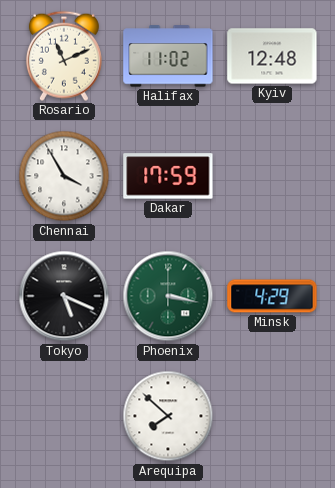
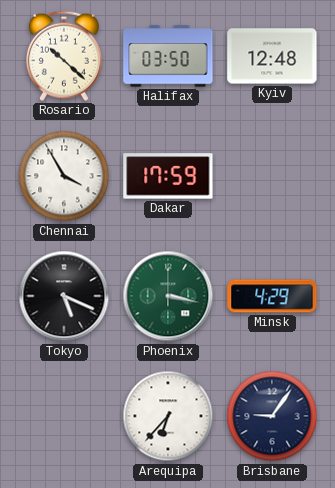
Rosario: 11:11 -> 10:22
Halifax: 11:02 -> 03:50
Arequipa: 7:52 -> 6:37
Brisbane: none -> 9:06
